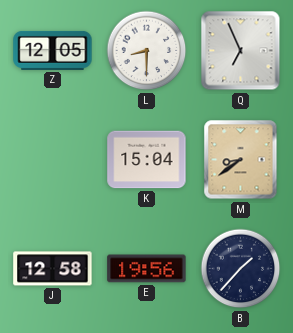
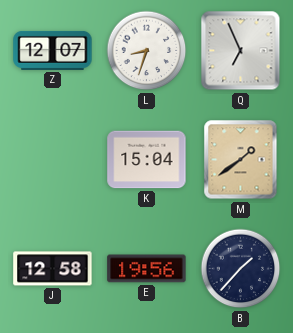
Z: 12:05 -> 12:07
L: 8:30 -> 8:33
M: 8:39 -> 1:39
